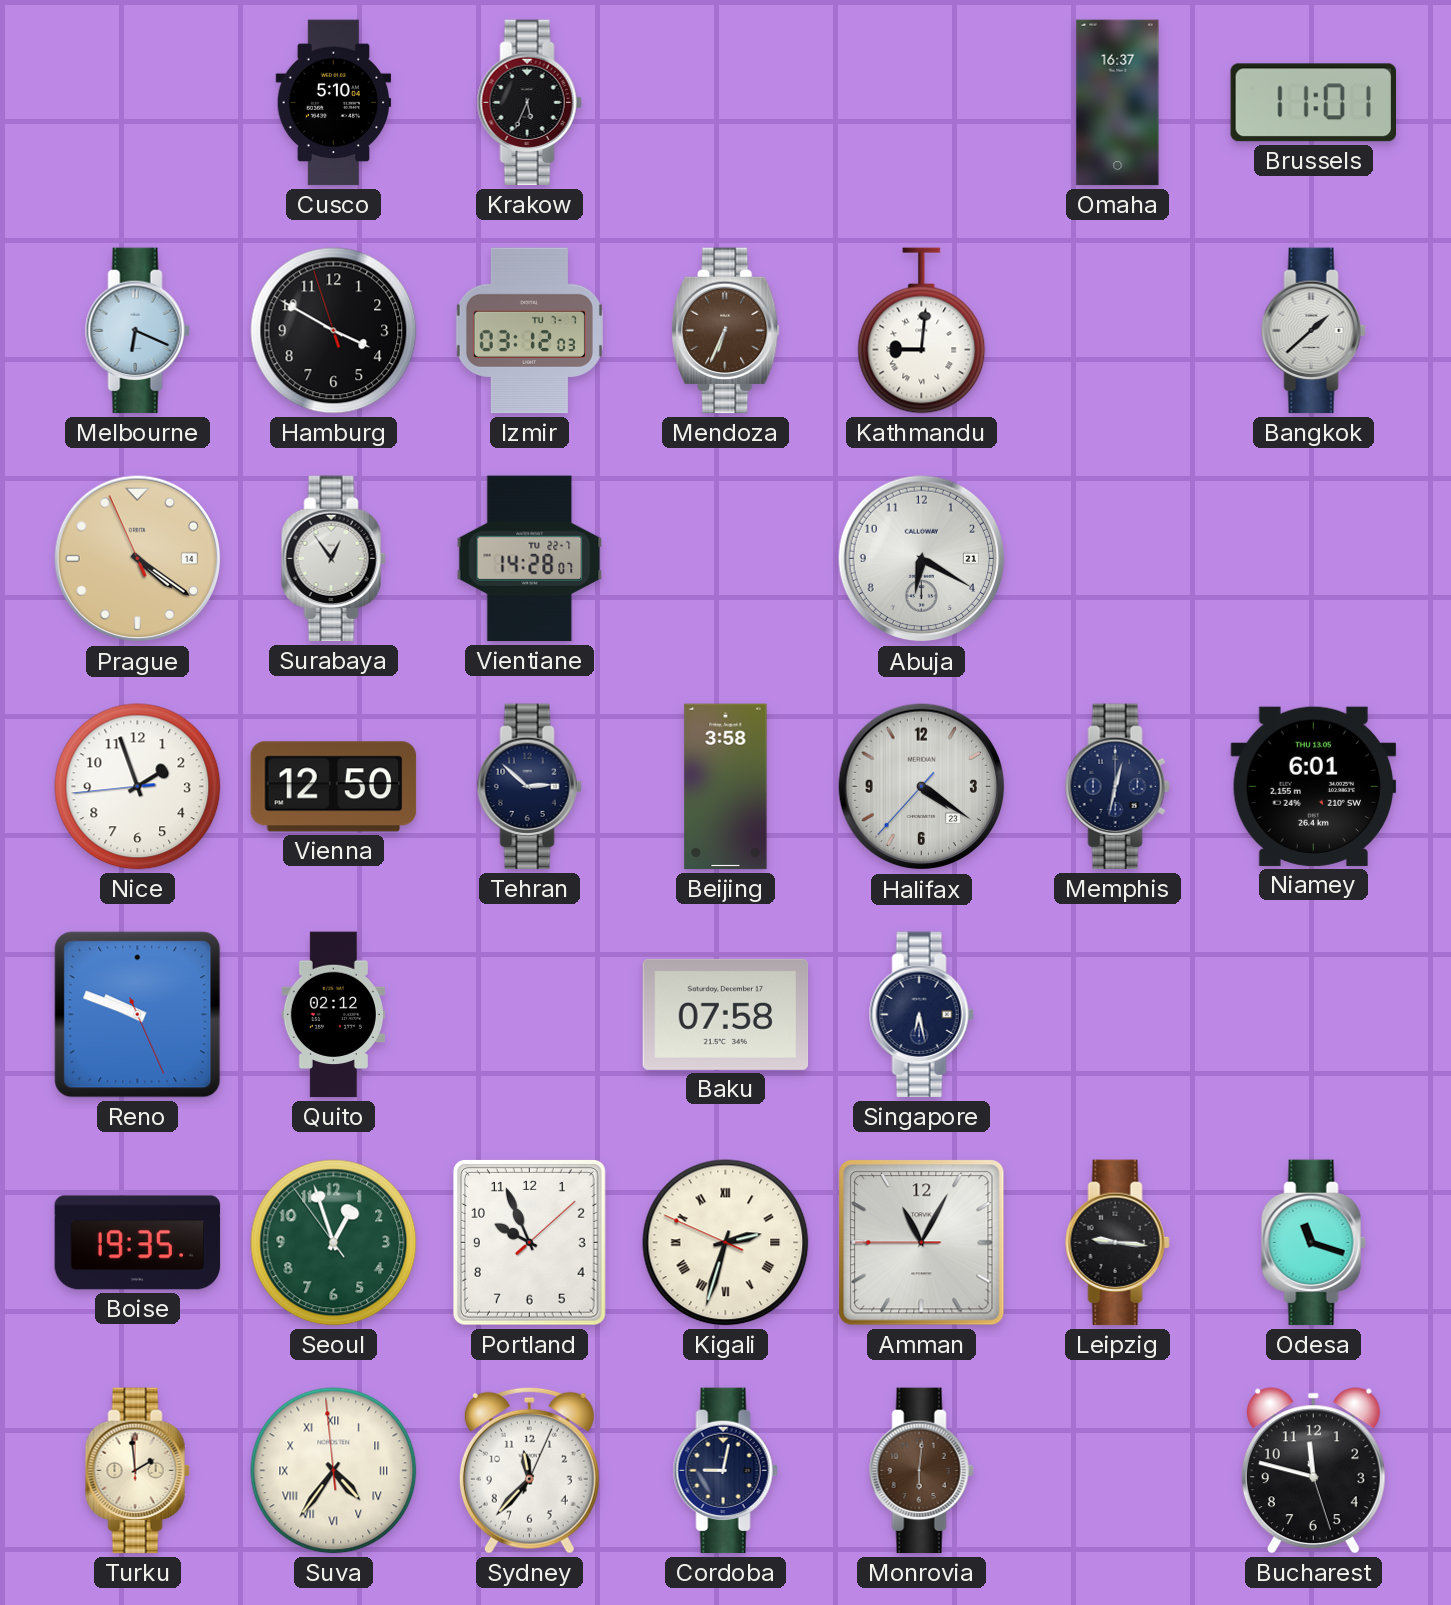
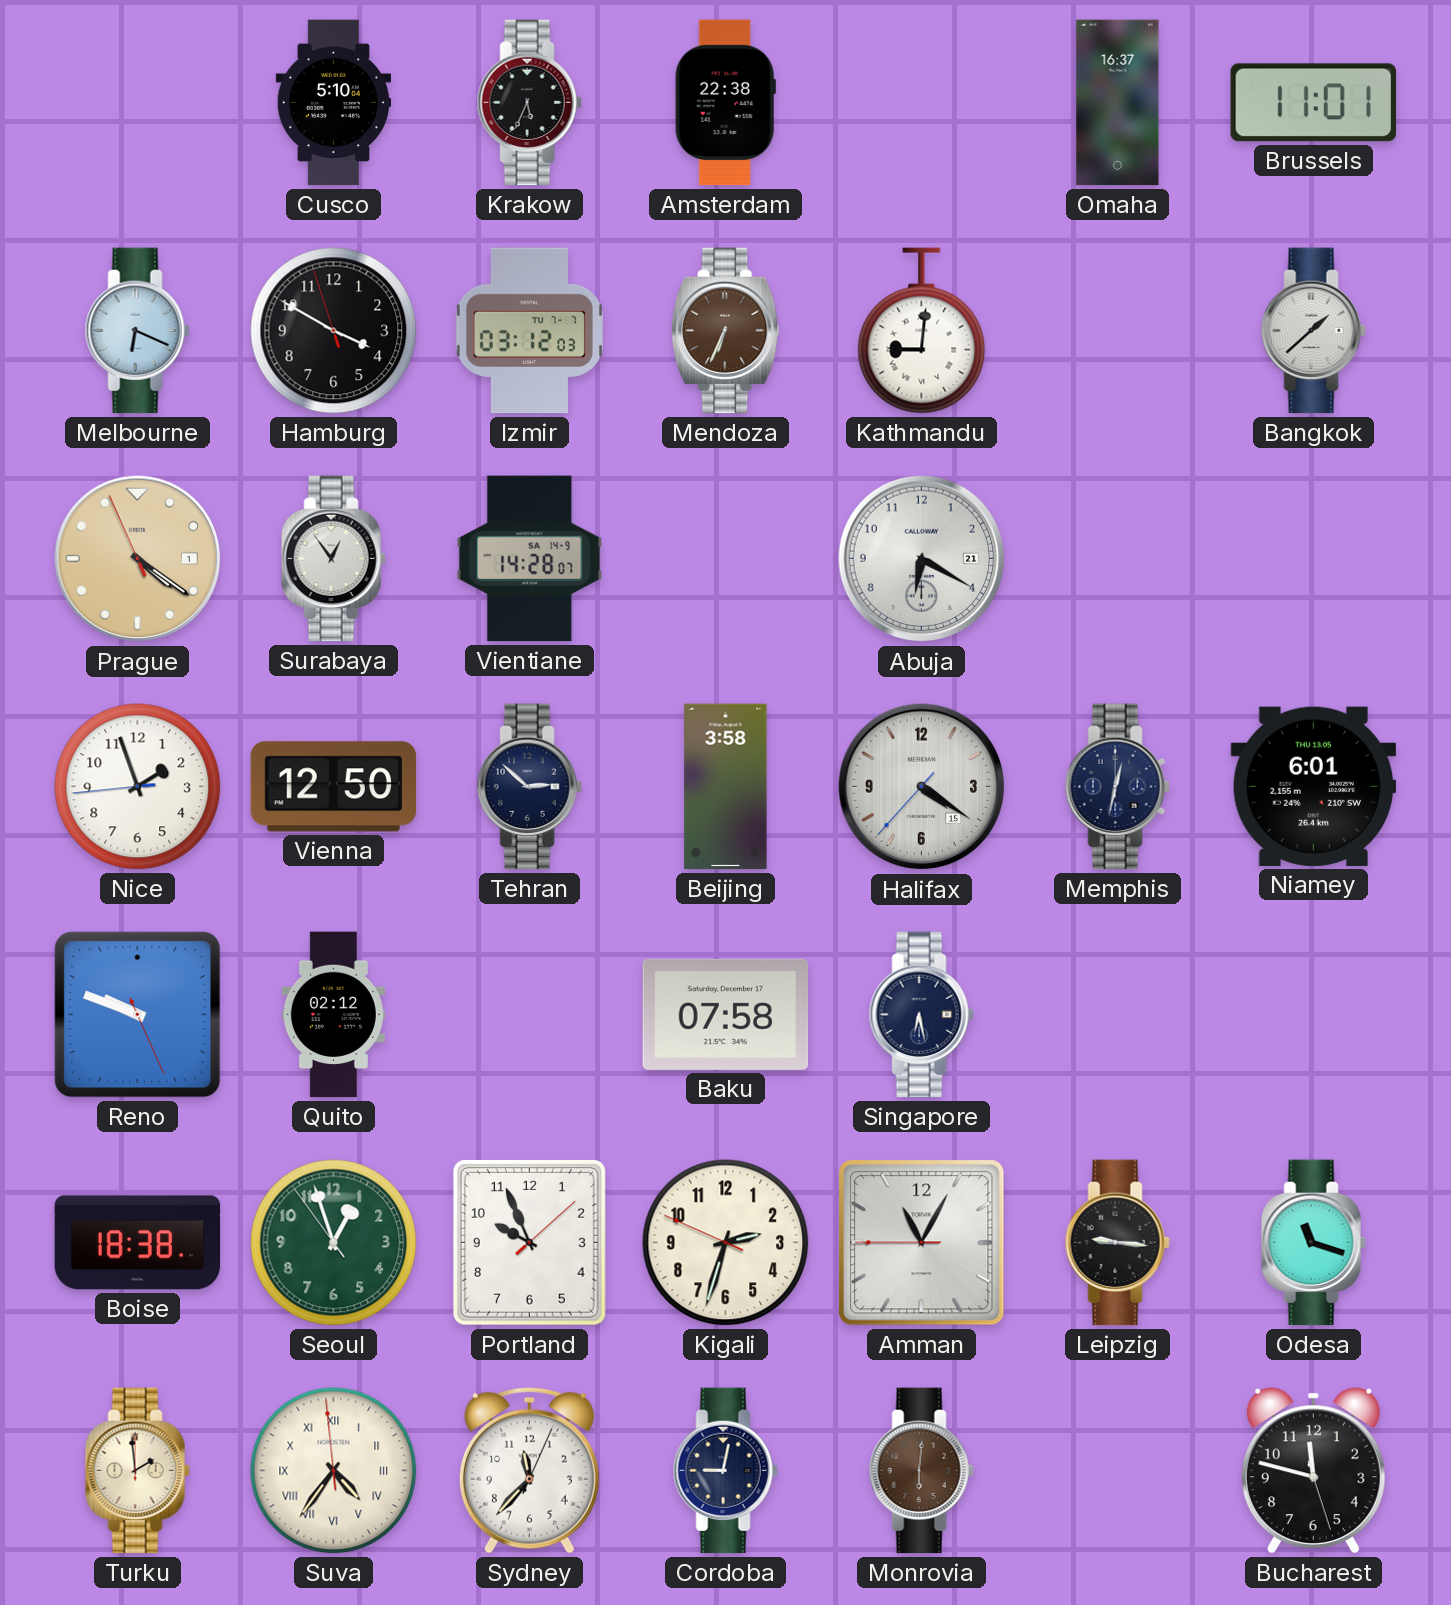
Amsterdam: none -> 22:38
Prague date: 14 -> 1
Vientiane date: TU 22-7 -> SA 14-9
Halifax date: 23 -> 15
Boise: 19:35 -> 18:38
Kigali numerals: Roman -> Arabic
